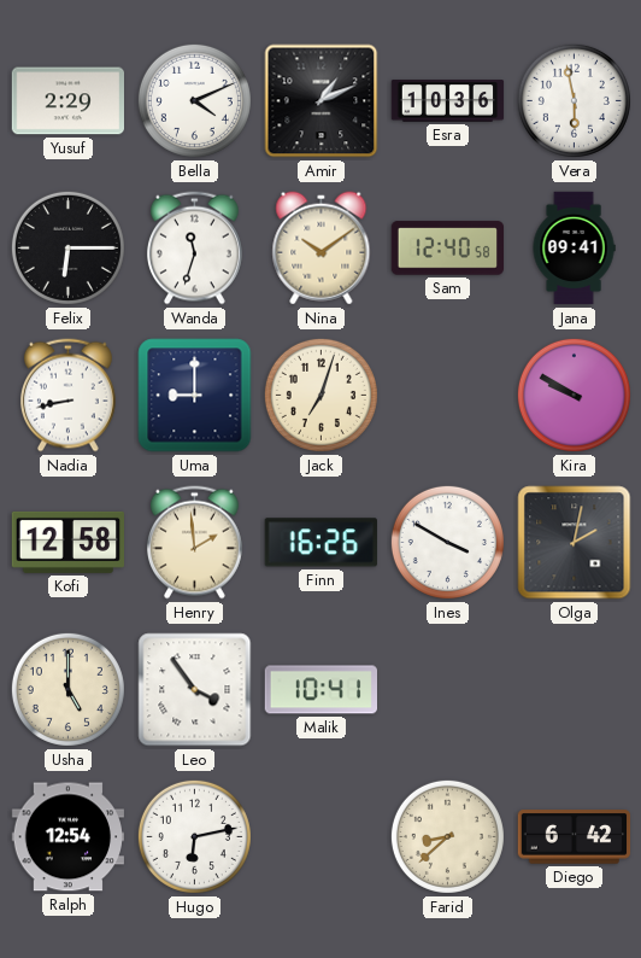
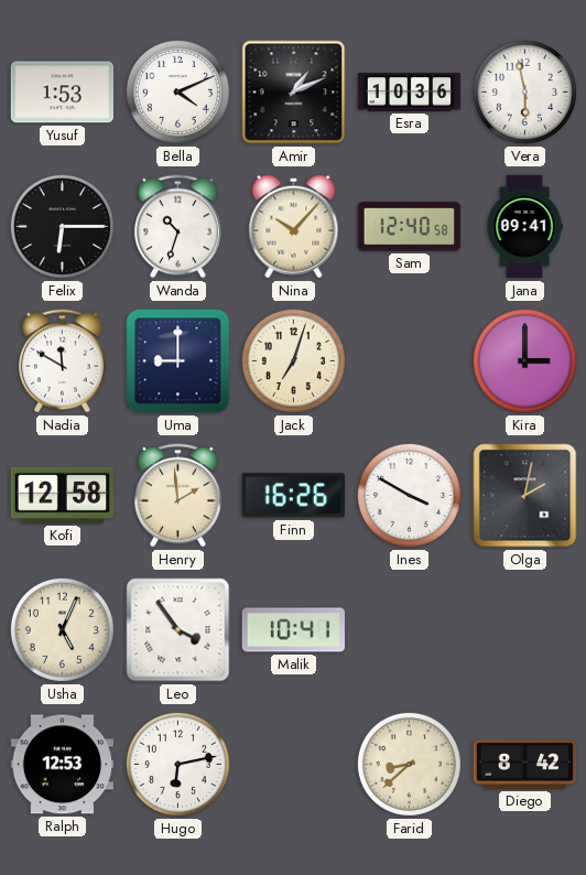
Yusuf: 2:29 -> 1:53
Wanda: 11:33 -> 10:33
Nina: 10:09 -> 10:07
Nadia: 8:43 -> 11:50
Kira: 9:50 -> 3:00
Usha: 5:00 -> 5:04
Ralph: 12:54 -> 12:53
Diego: 6:42 -> 8:42
